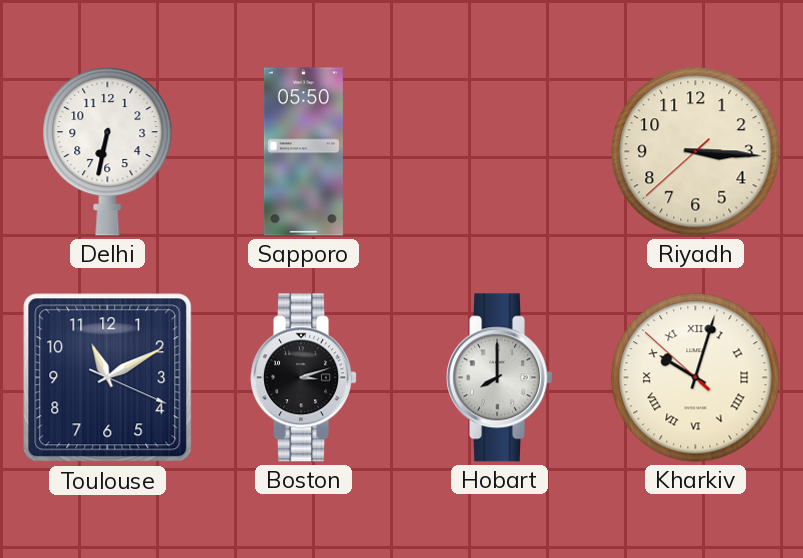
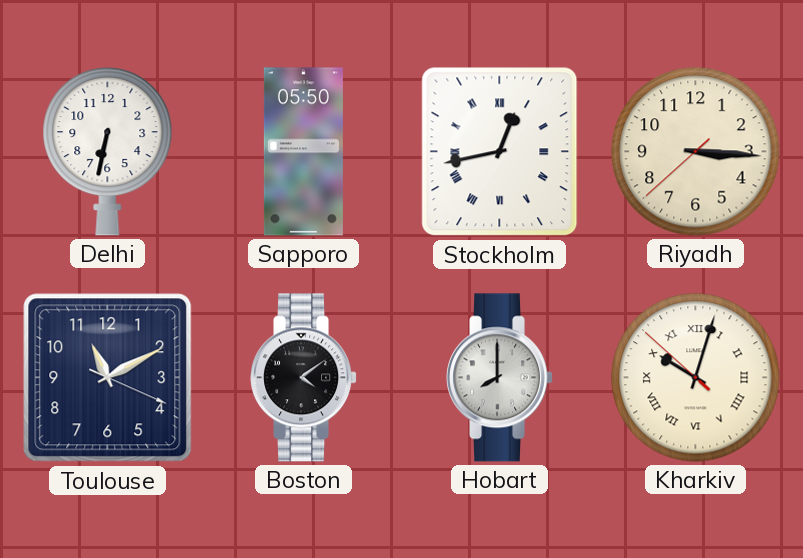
Stockholm: none -> 12:43
Boston: 3:12 -> 4:09
